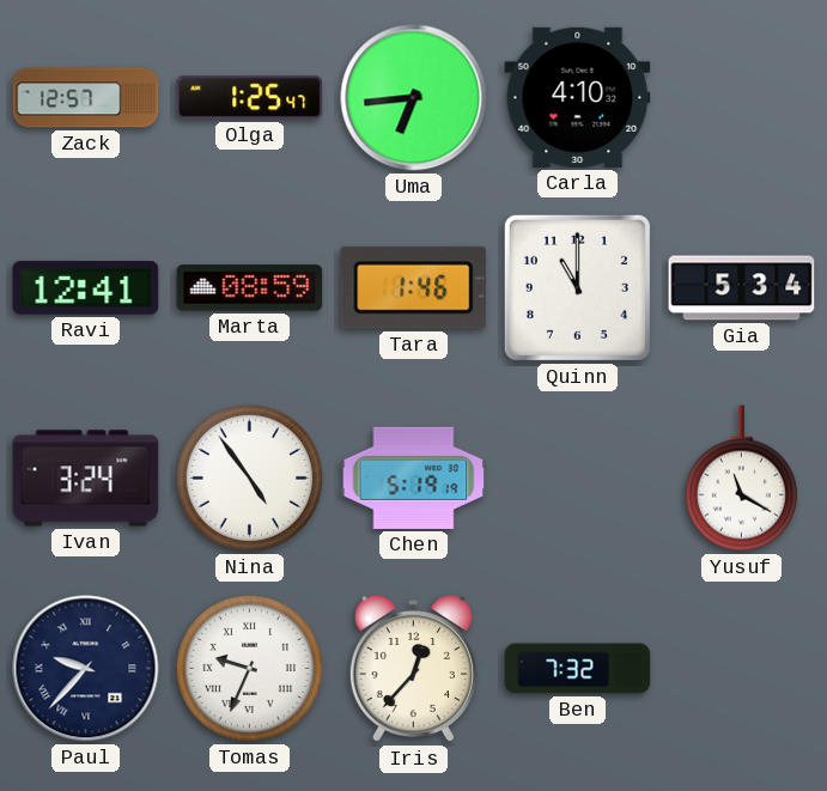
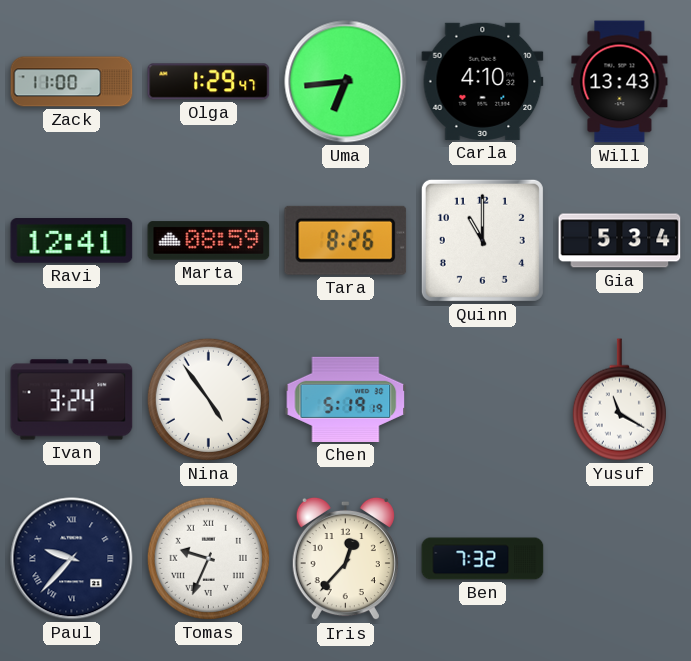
Zack: 12:57 -> 11:00
Olga: 1:25 -> 1:29
Will: none -> 13:43
Tara: 1:46 -> 8:26
